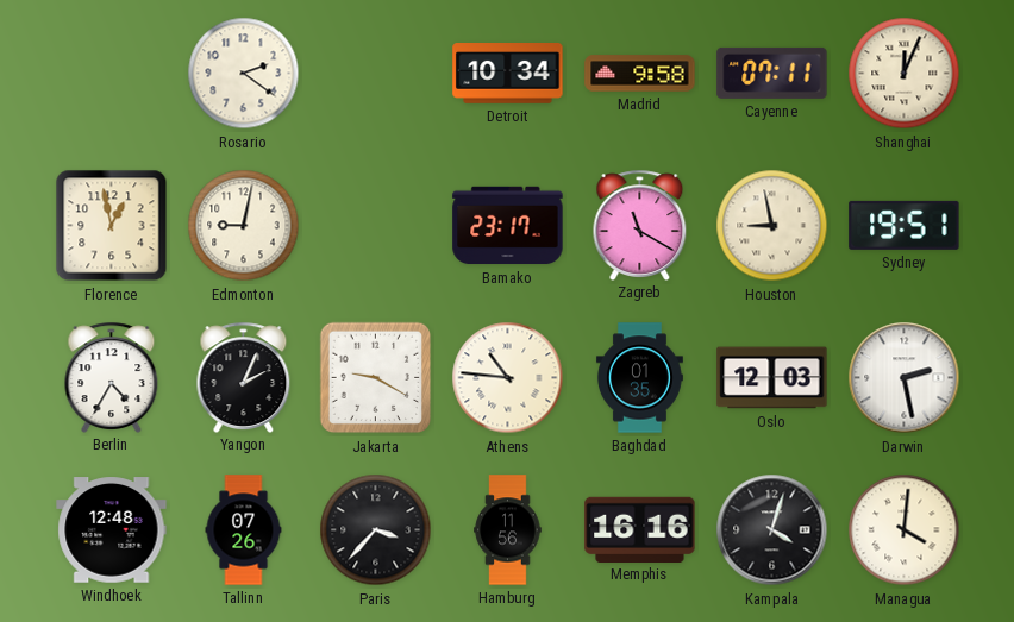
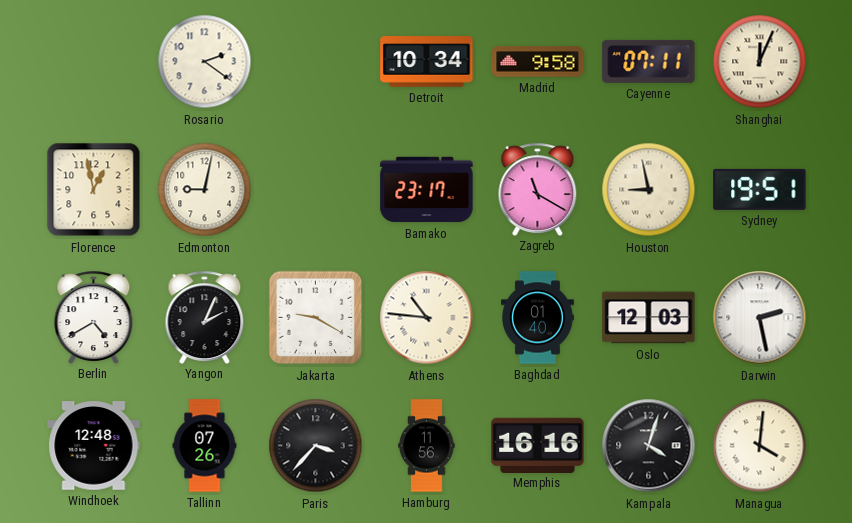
Berlin: 4:35 -> 4:40
Baghdad: 01:35 -> 01:40
